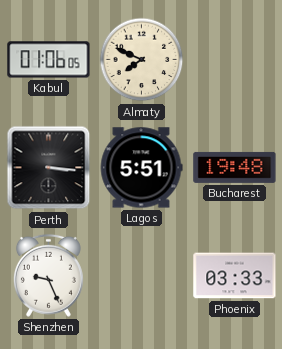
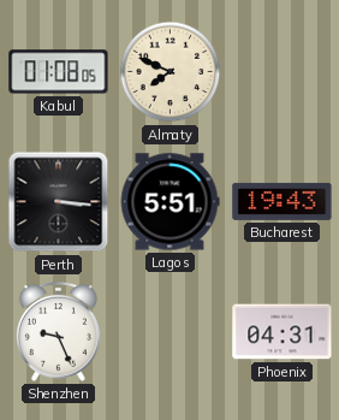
Kabul: 01:06 -> 01:08
Bucharest: 19:48 -> 19:43
Phoenix: 03:33 -> 04:31
